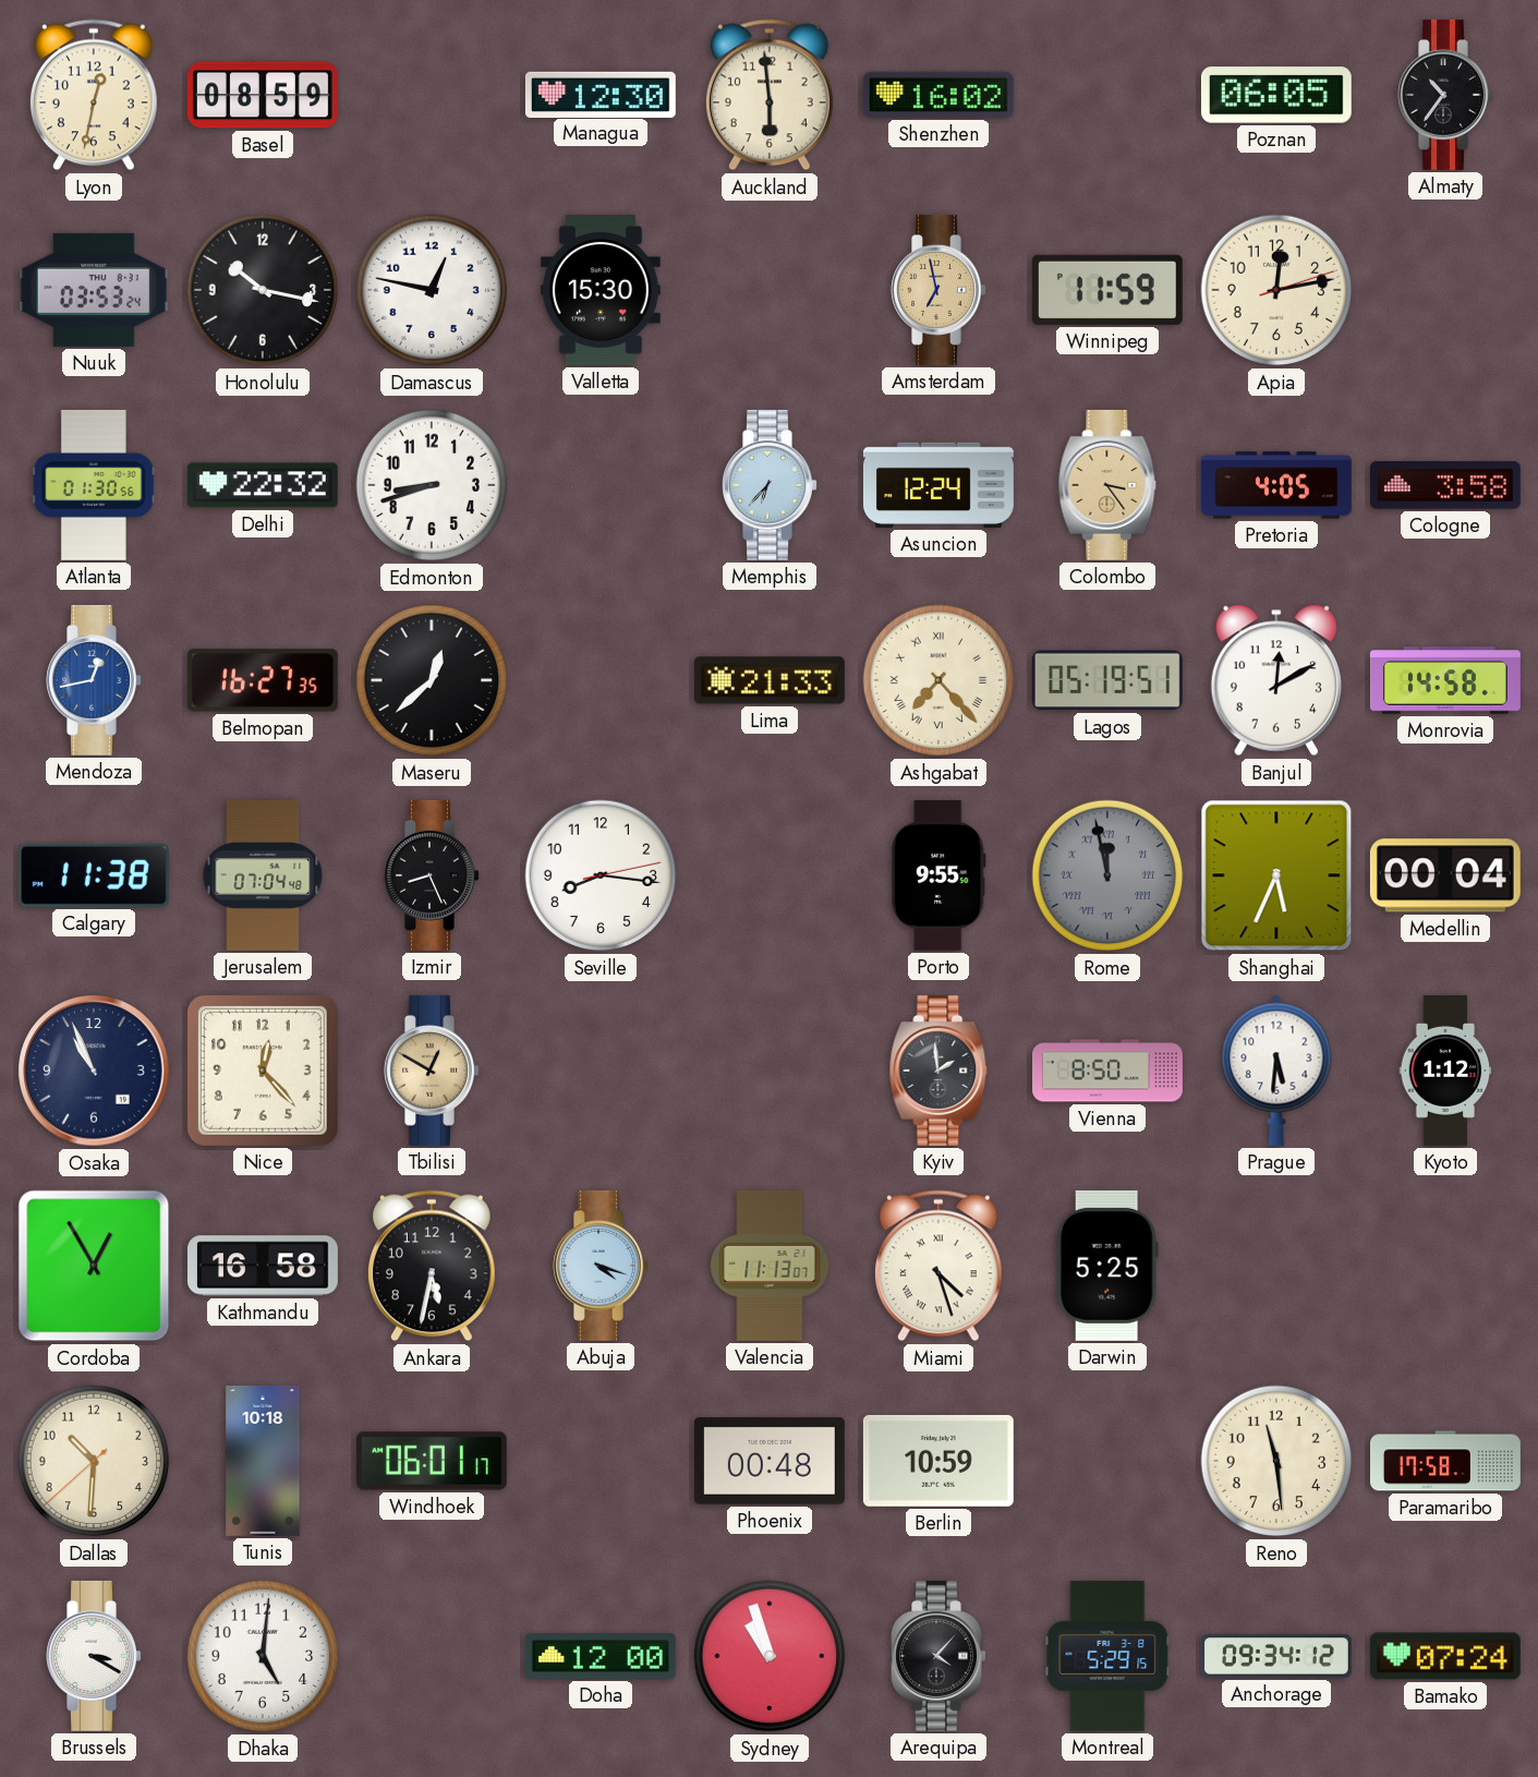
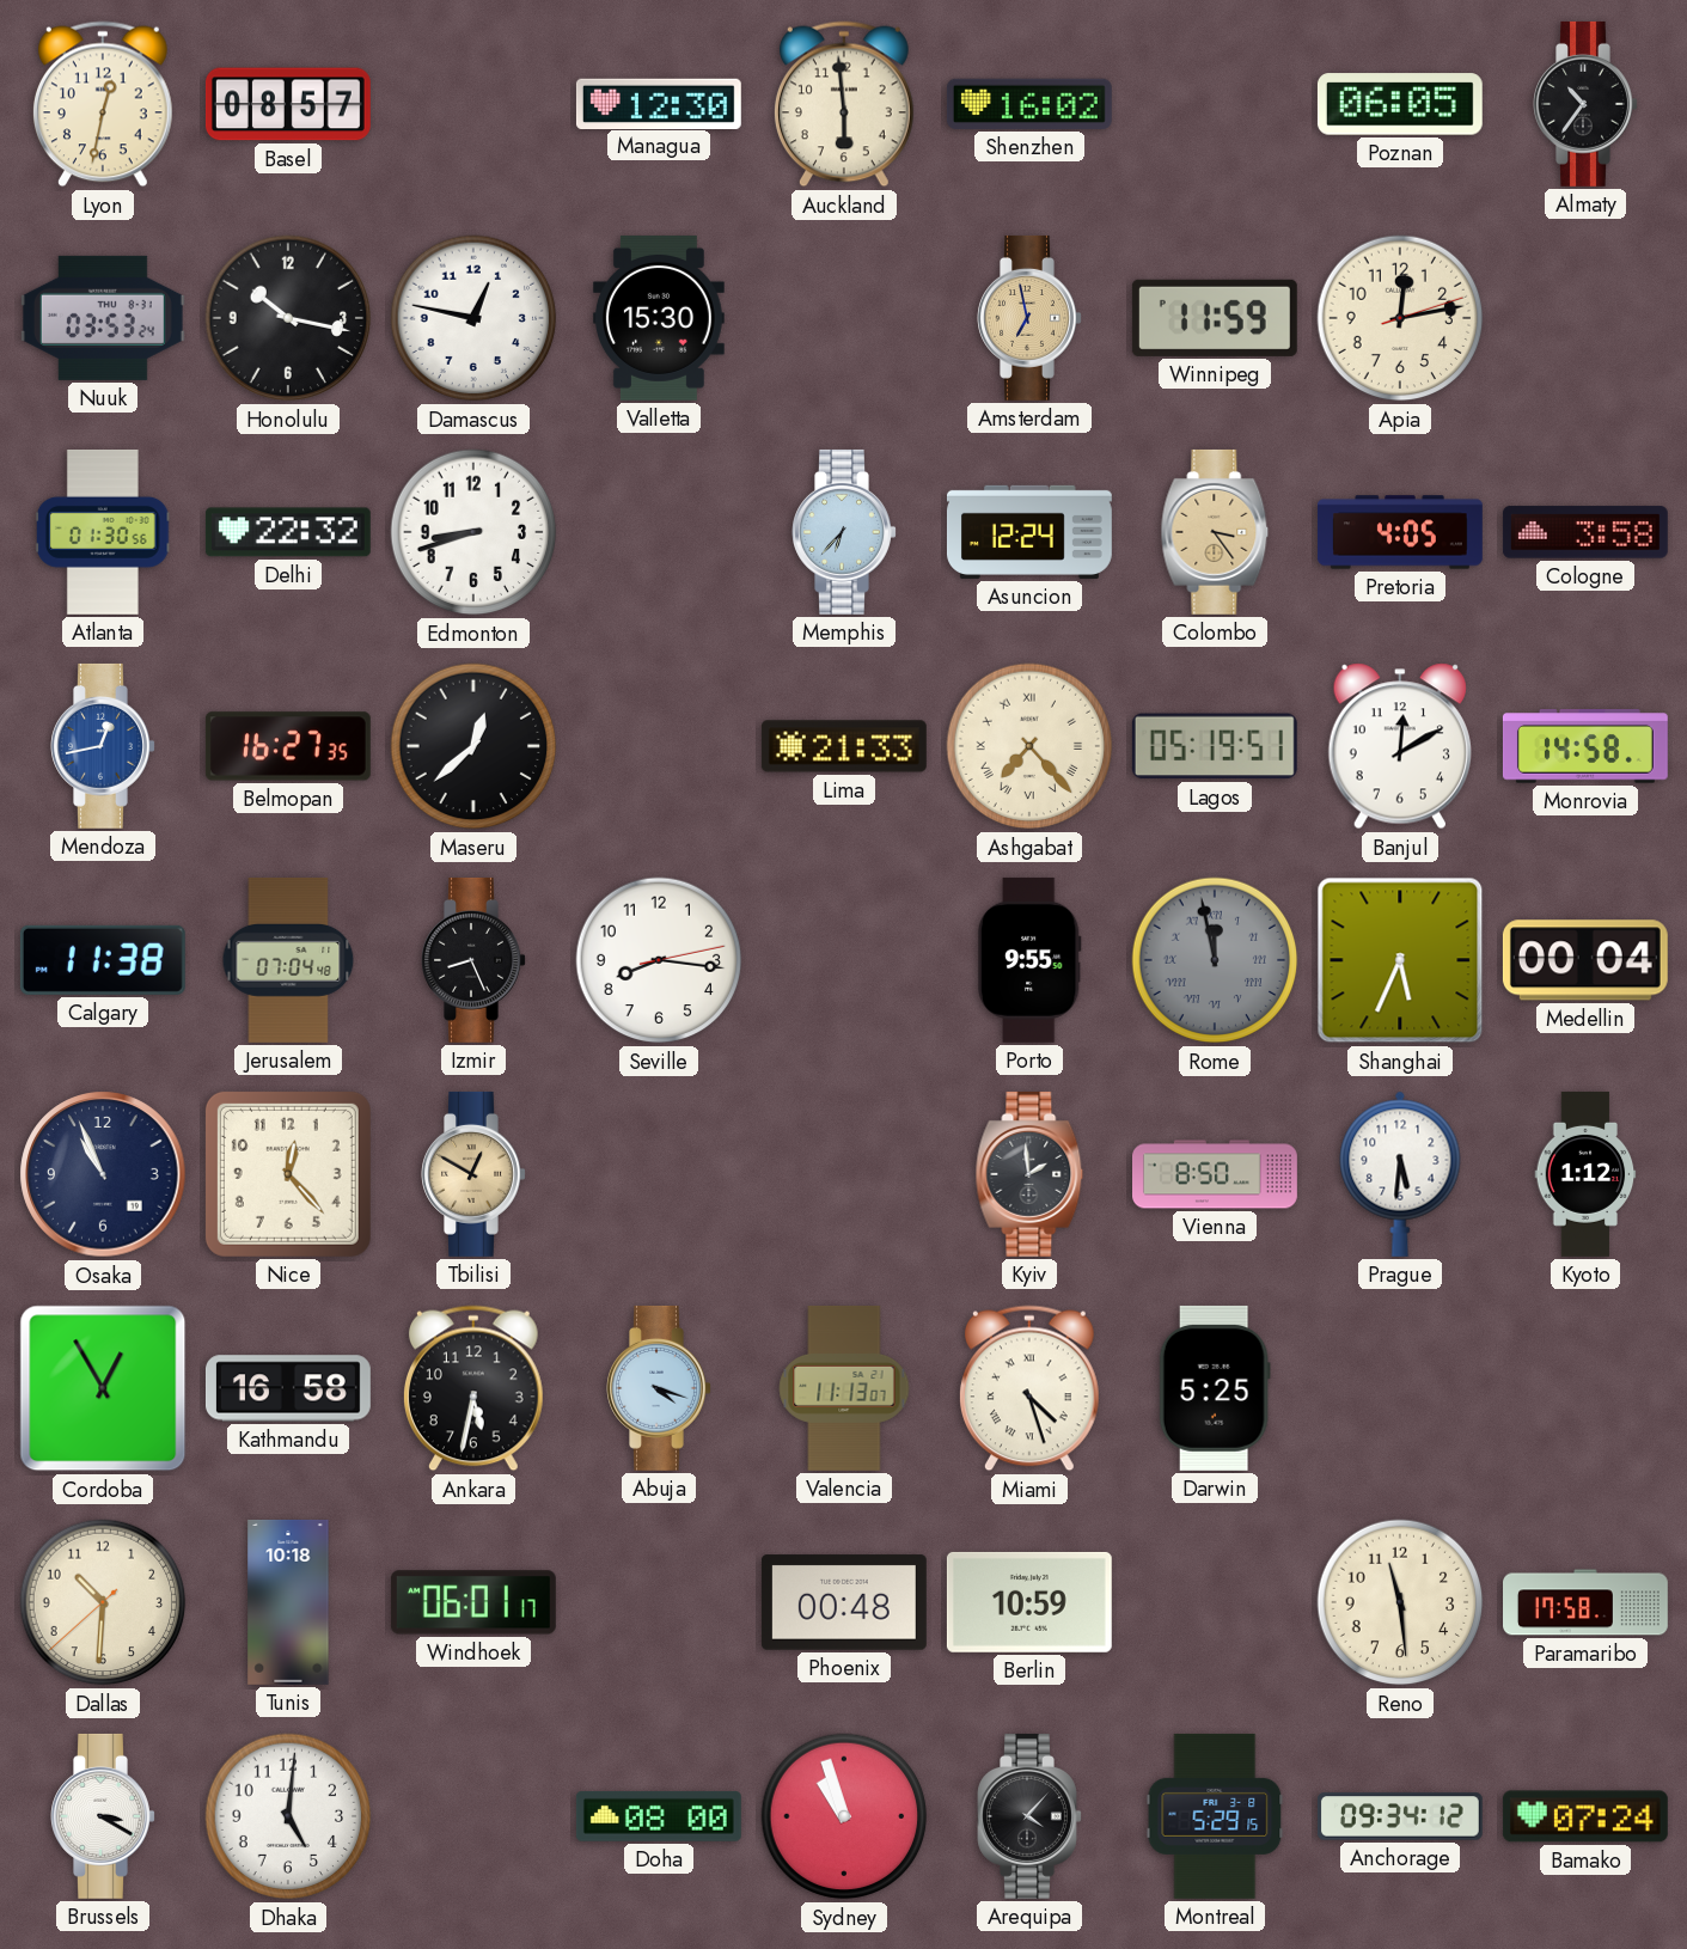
Basel: 08:59 -> 08:57
Doha: 12:00 -> 08:00
